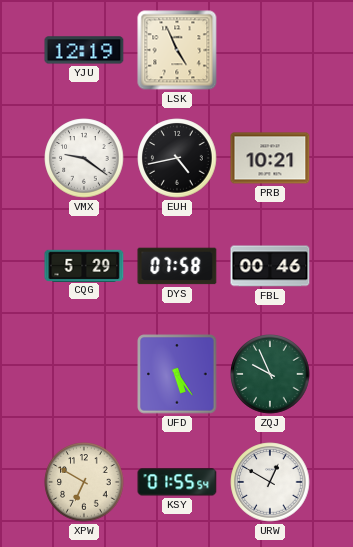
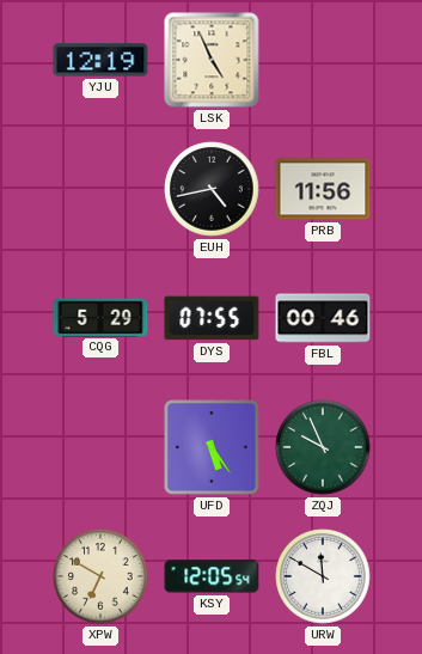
VMX: 9:21 -> none
PRB: 10:21 -> 11:56
DYS: 07:58 -> 07:55
KSY: 01:55 -> 12:05
URW: 12:50 -> 11:50
